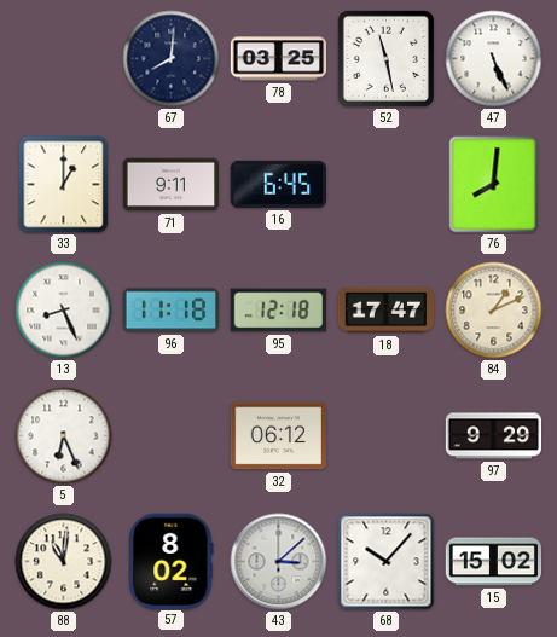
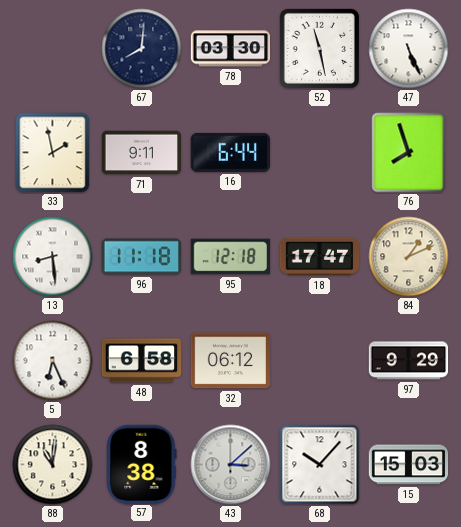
78: 03:25 -> 03:30
33: 1:00 -> 1:58
16: 6:45 -> 6:44
76: 8:01 -> 7:57
13: 8:26 -> 8:29
48: none -> 6:58
57: 8:02 -> 8:38
15: 15:02 -> 15:03
